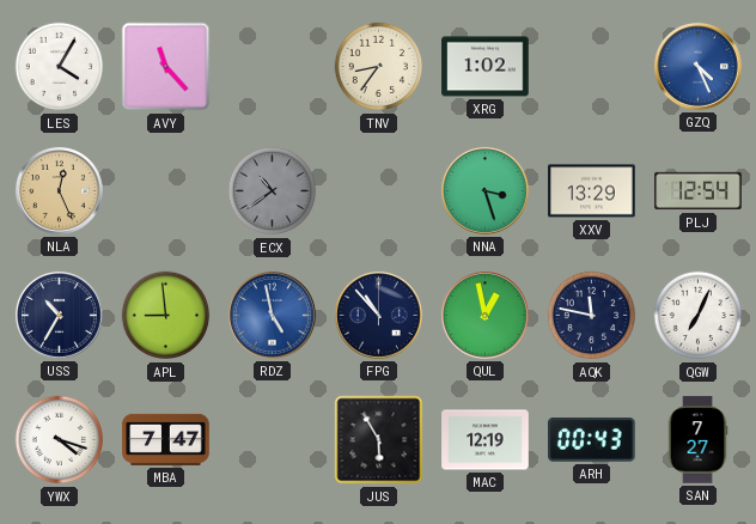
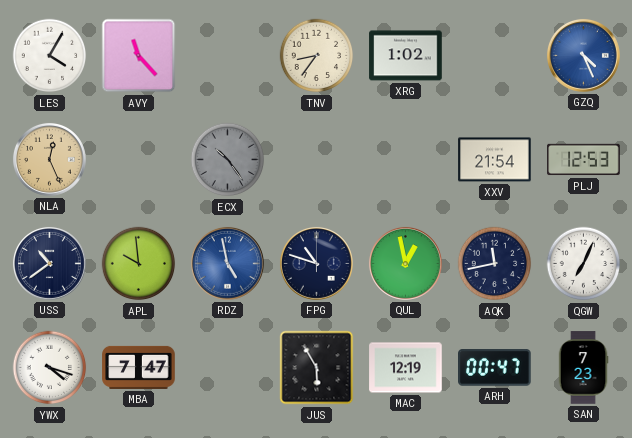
ECX: 10:39 -> 10:24
NNA: 3:27 -> none
XXV: 13:29 -> 21:54
PLJ: 12:54 -> 12:53
USS: 10:35 -> 10:39
APL: 8:59 -> 9:59
FPG: 10:53 -> 10:48
AQK: 11:47 -> 11:43
ARH: 00:43 -> 00:47
SAN: 7:27 -> 7:23
